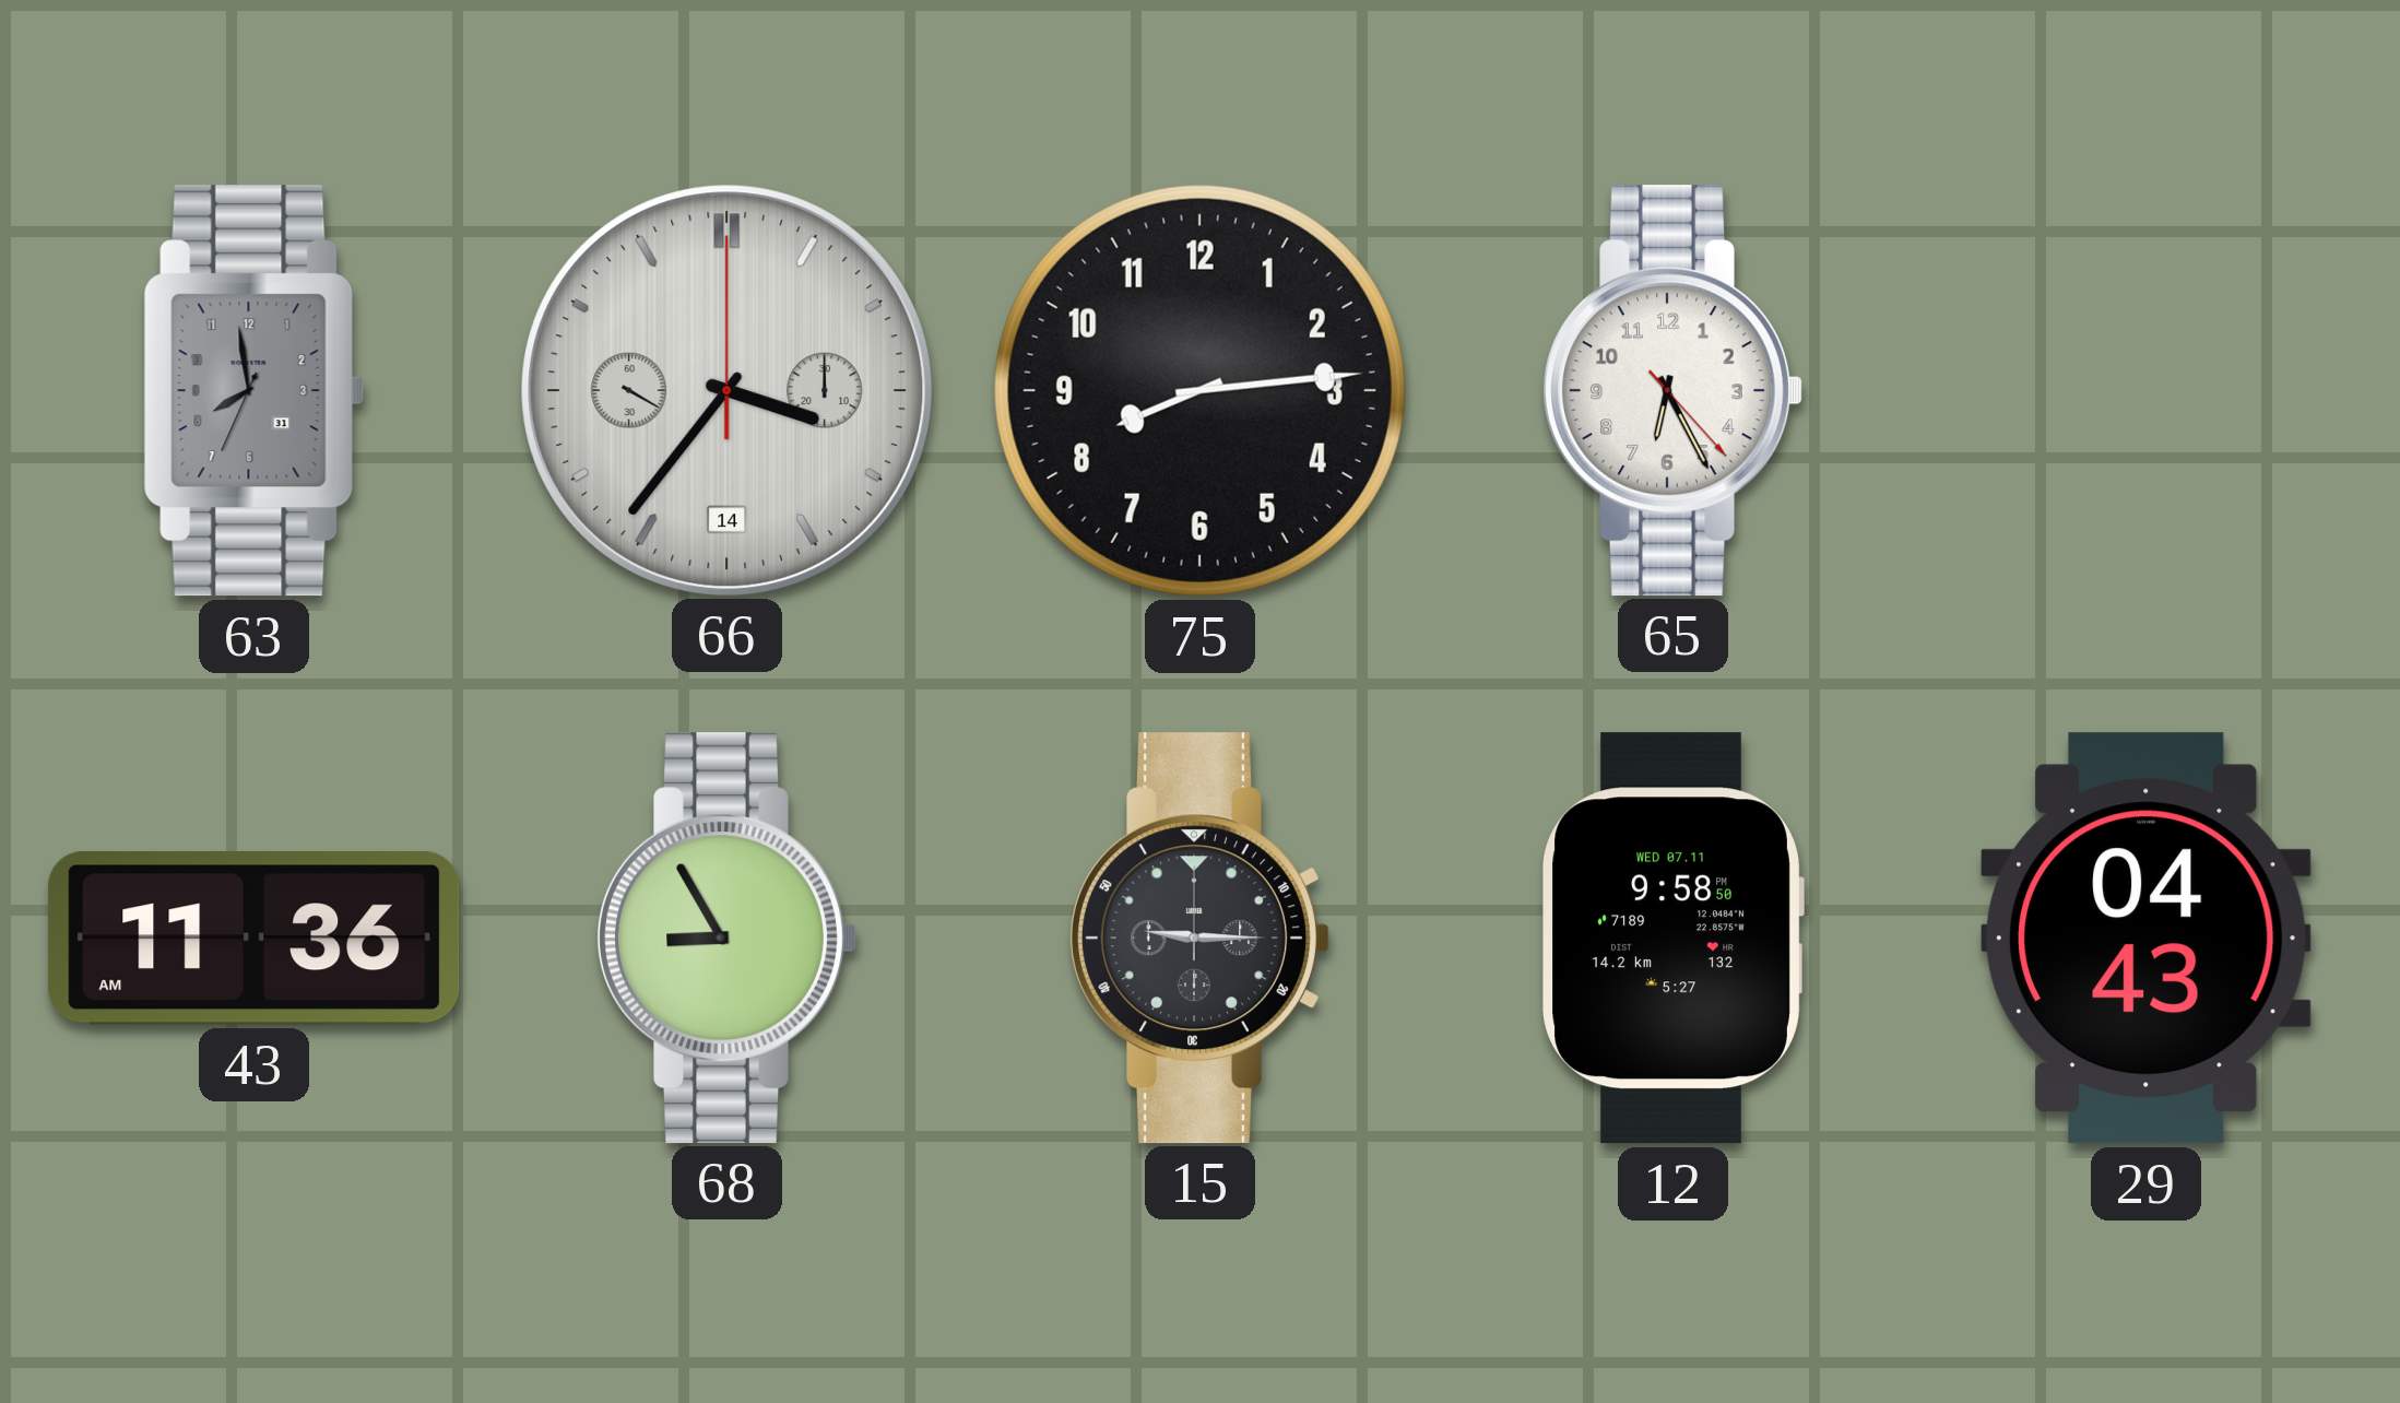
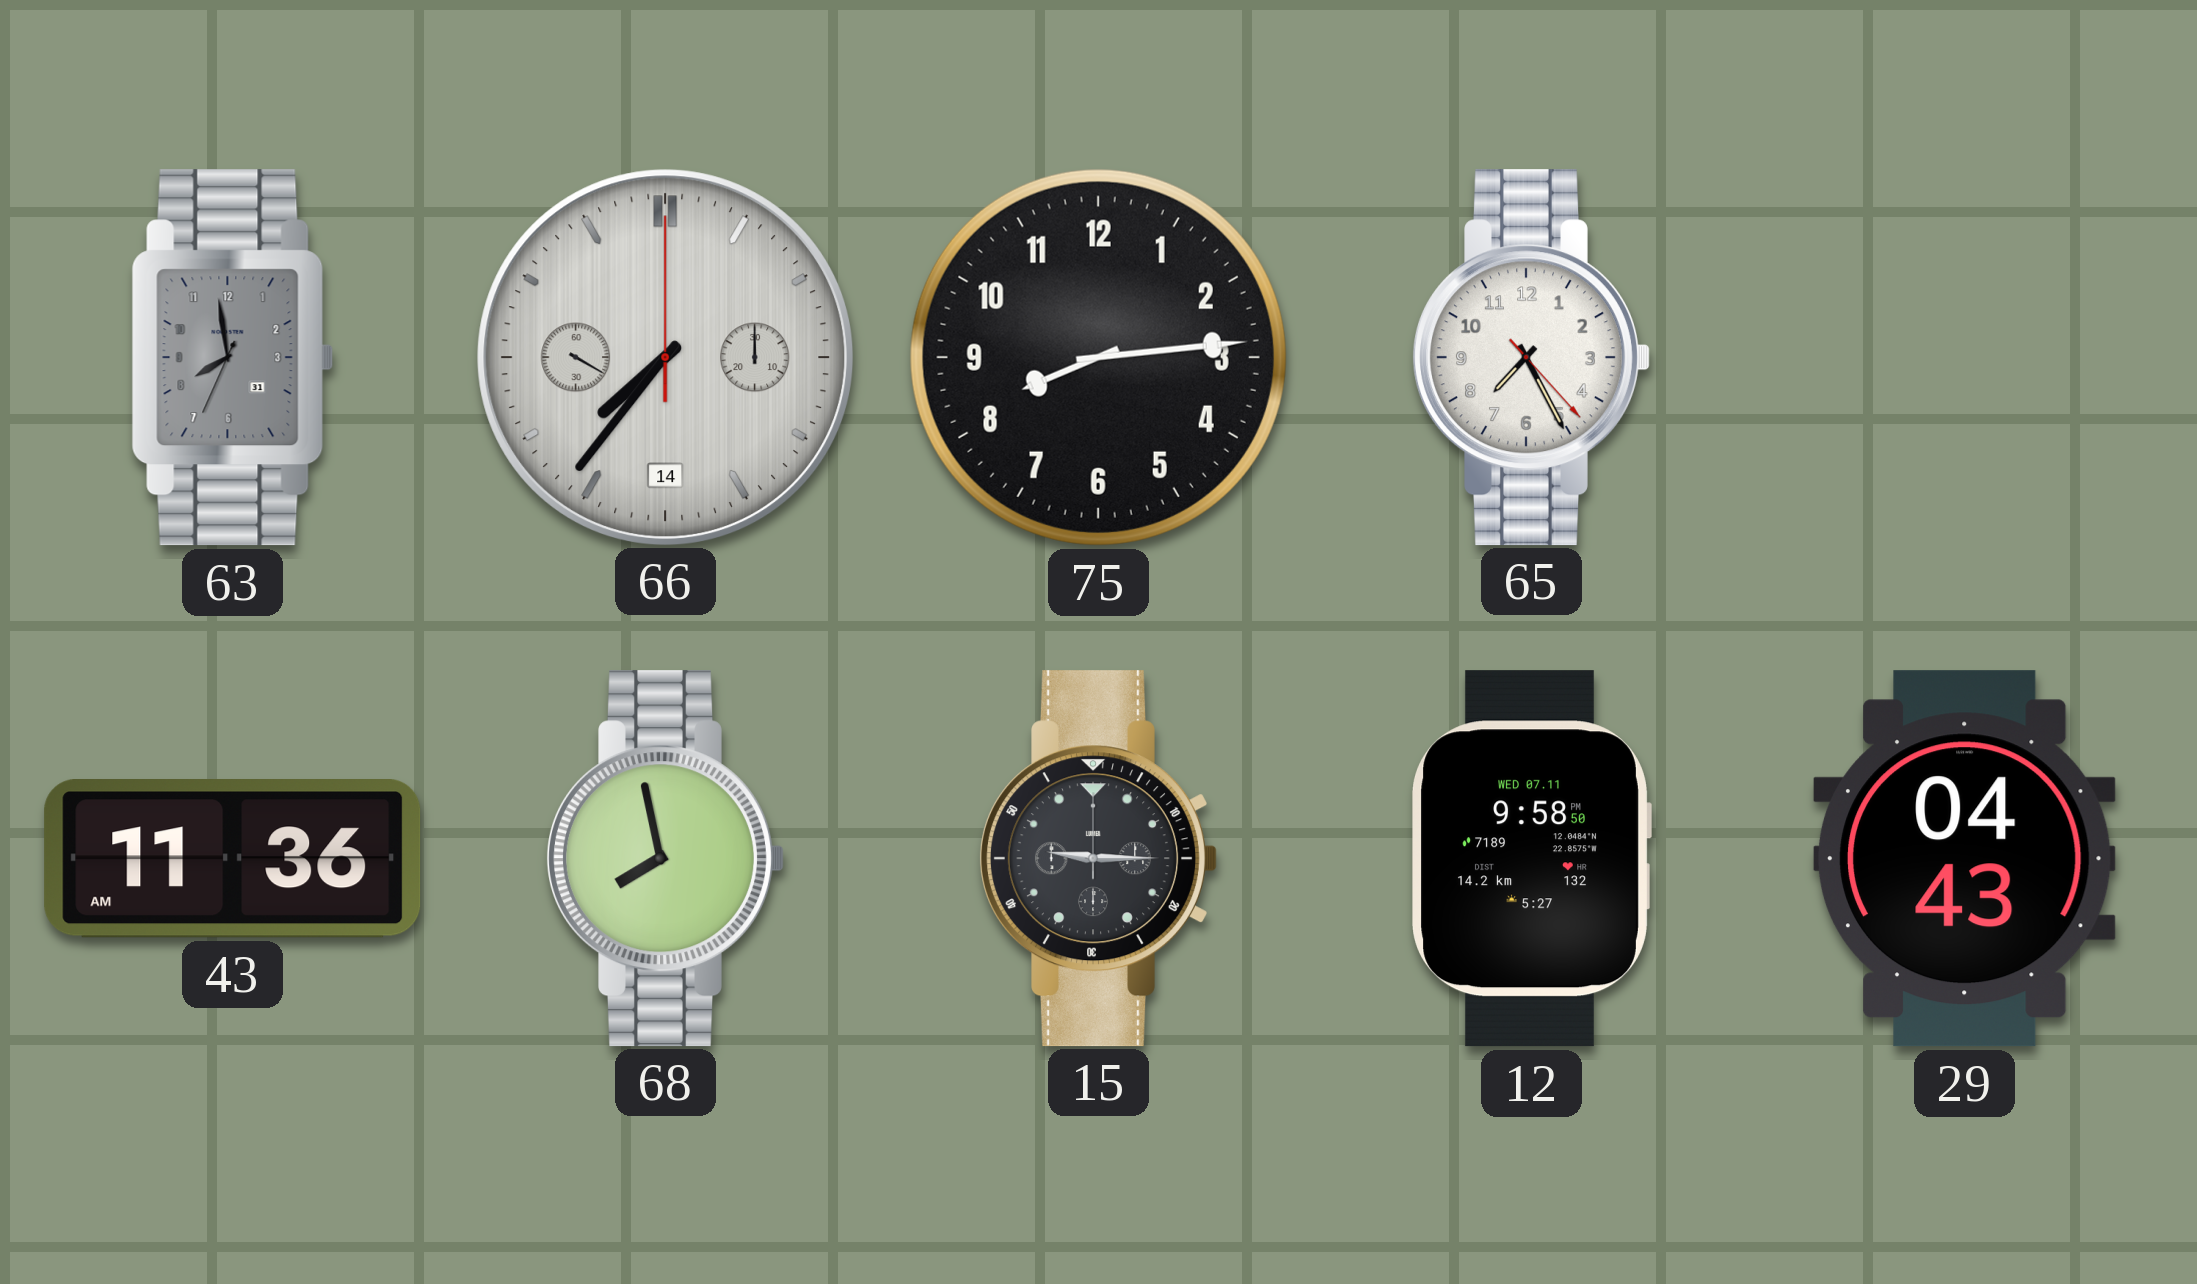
66: 3:36 -> 7:36
65: 6:25 -> 7:25
68: 8:55 -> 7:58
